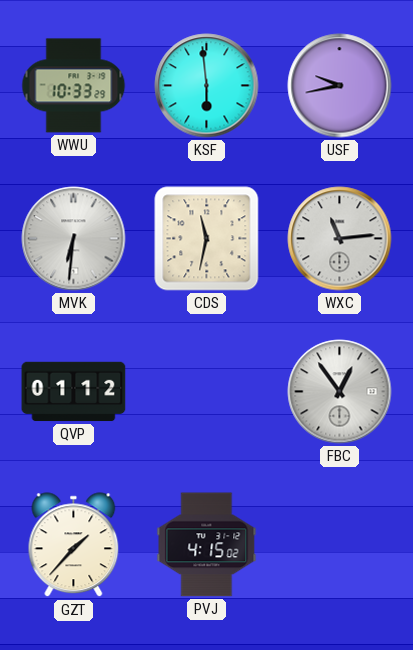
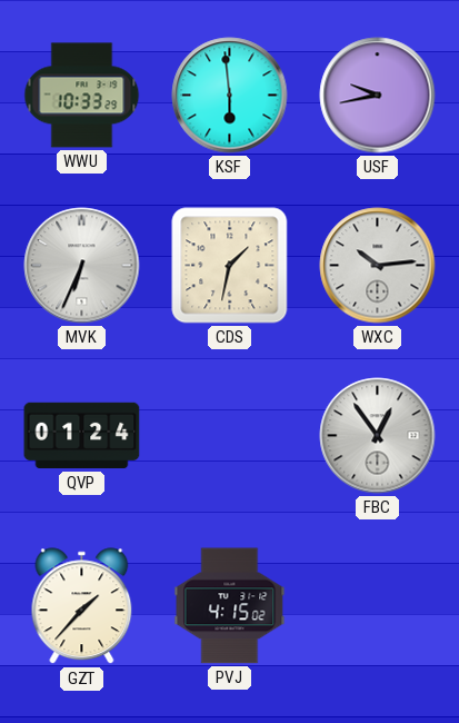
MVK: 6:31 -> 6:34
CDS: 11:32 -> 1:32
WXC: 11:14 -> 10:14
QVP: 01:12 -> 01:24
